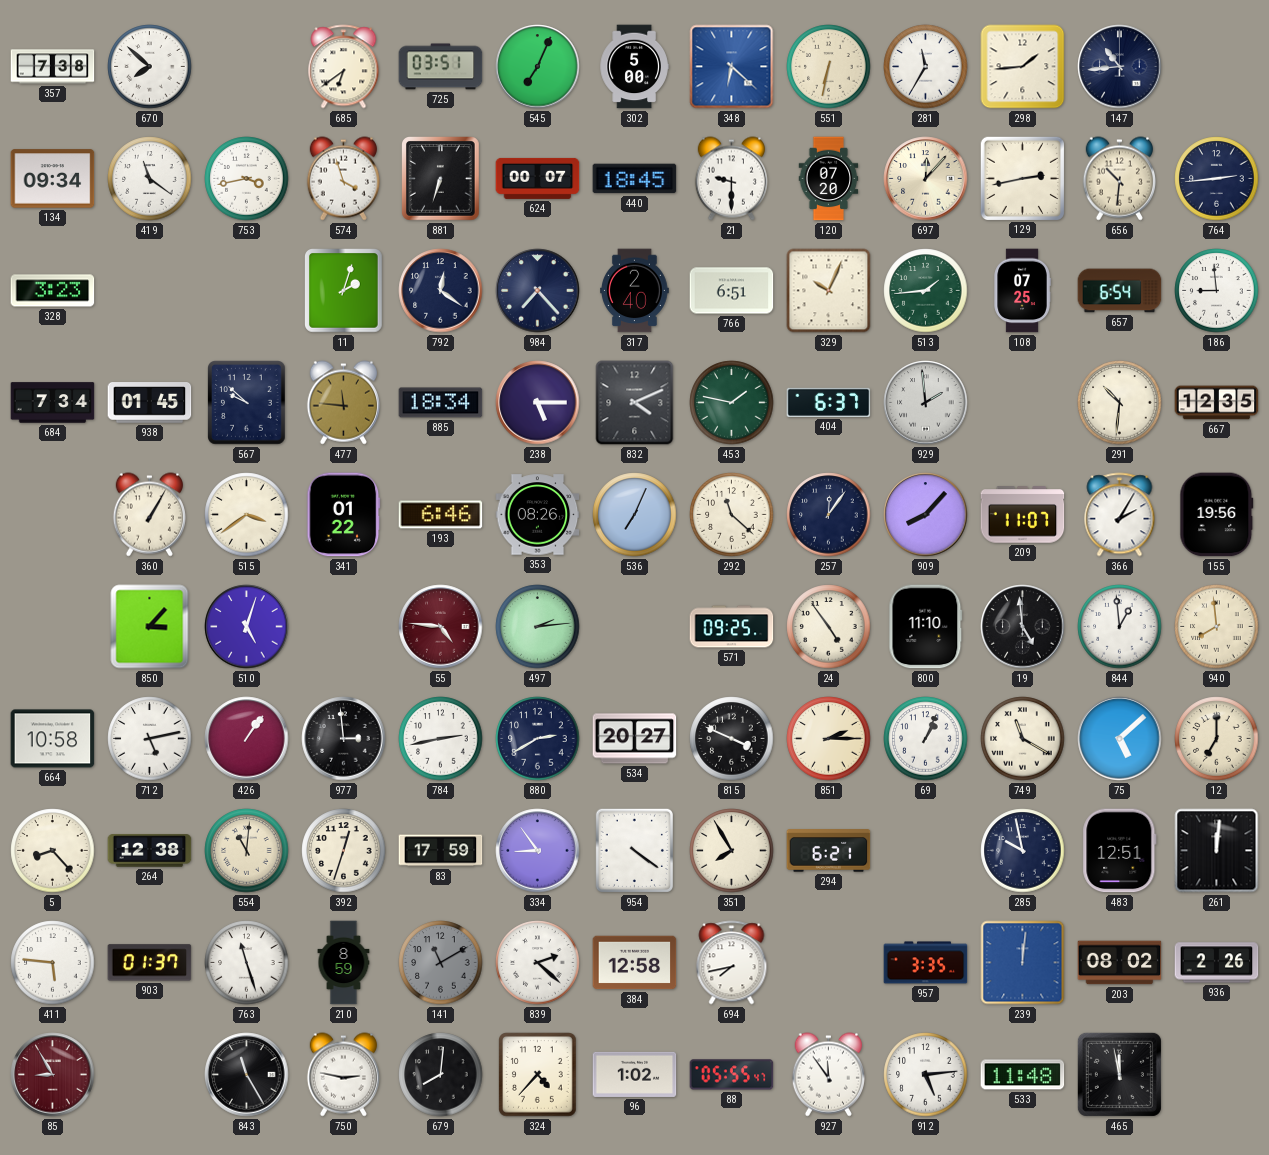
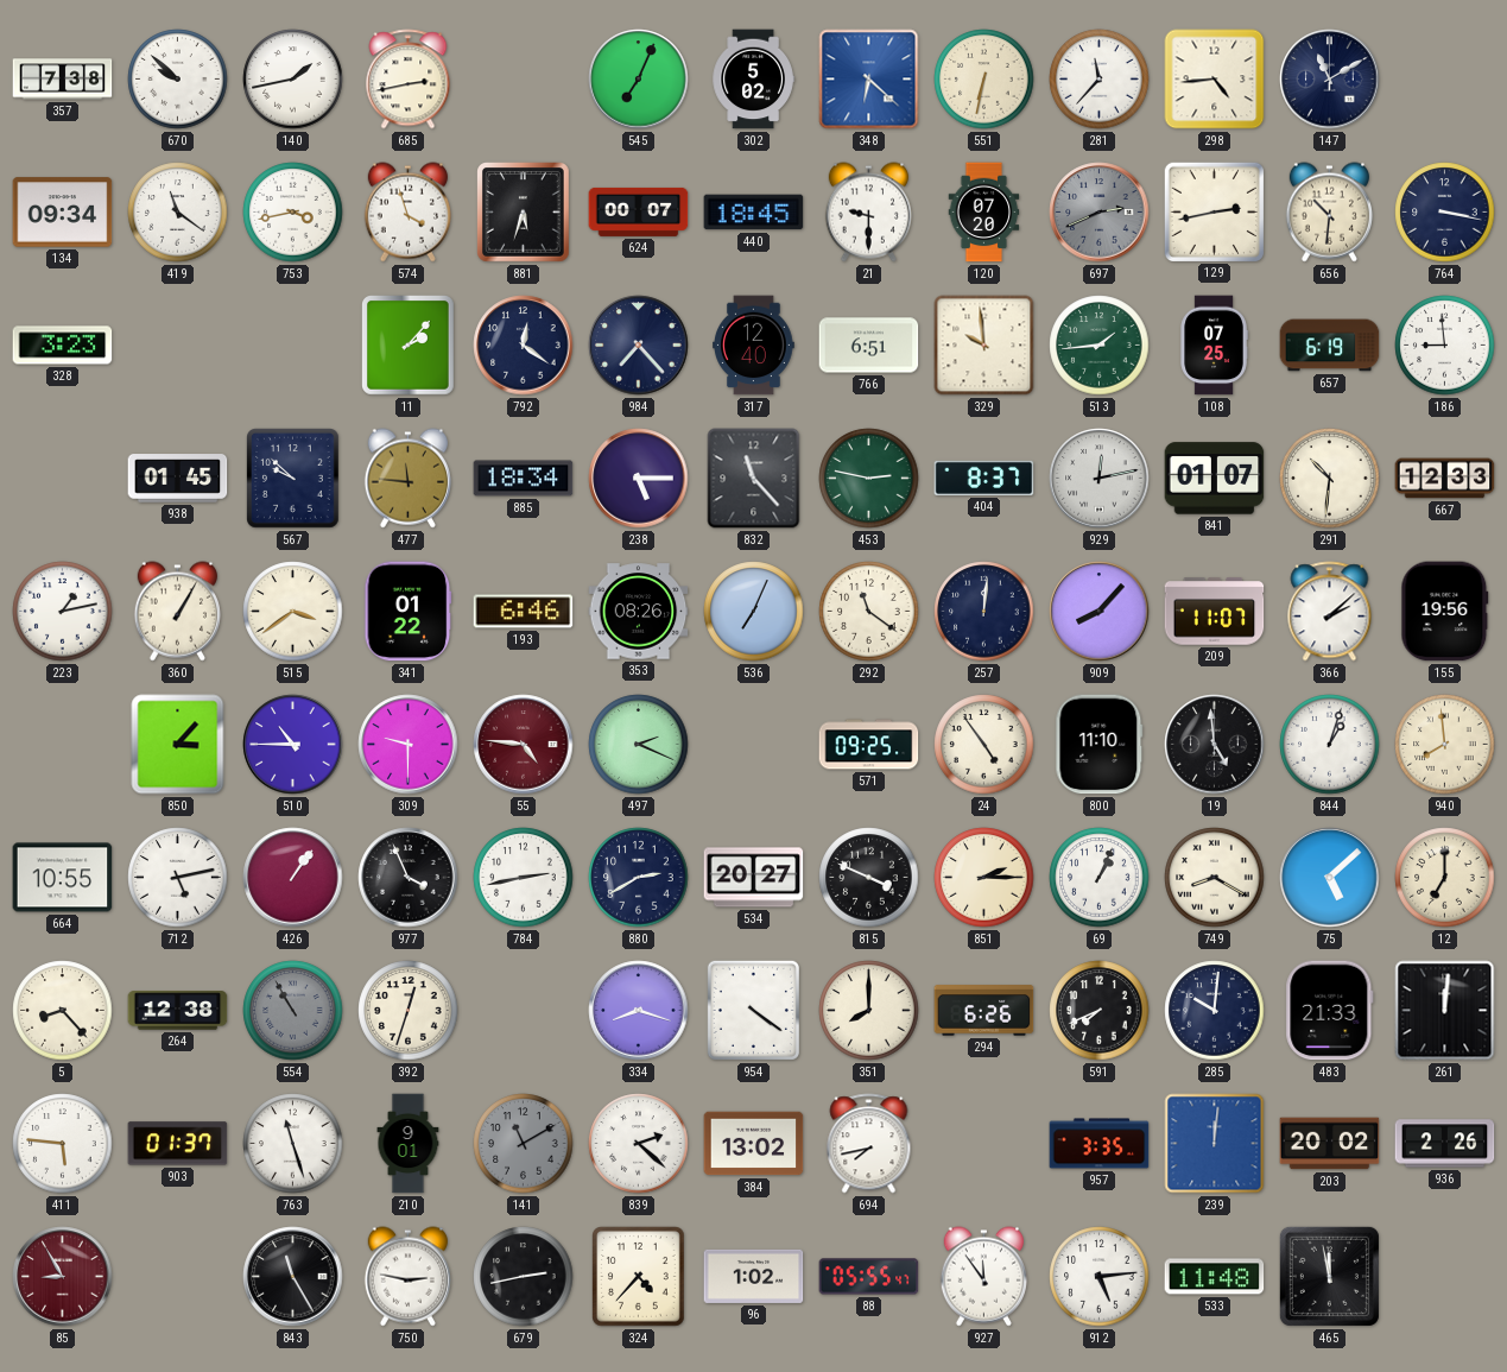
670: 7:52 -> 9:52
140: none -> 1:43
685: 6:39 -> 2:43
725: 03:51 -> none
302: 5:00 -> 5:02
281: 11:35 -> 11:37
298: 1:44 -> 4:44
147: 10:44 -> 11:10
881: 6:33 -> 5:33
697: 12:07 -> 2:41
697 dial: cream -> grey
764: 2:44 -> 3:17
11: 2:03 -> 2:07
317: 2:40 -> 12:40
329: 10:04 -> 9:59
657: 6:54 -> 6:19
684: 7:34 -> none
832: 4:11 -> 11:23
453: 1:47 -> 2:47
404: 6:37 -> 8:37
929: 1:59 -> 12:13
841: none -> 01:07
667: 12:35 -> 12:33
223: none -> 1:13
292: 11:22 -> 11:21
257: 12:06 -> 12:01
366: 2:05 -> 2:08
510: 5:03 -> 10:45
309: none -> 9:30
497: 2:14 -> 2:19
844: 12:59 -> 1:03
664: 10:58 -> 10:55
977: 2:59 -> 3:56
749: 11:20 -> 8:20
554: 11:01 -> 10:55
554 dial: cream -> grey
83: 17:59 -> none
334: 8:54 -> 8:18
351: 7:55 -> 8:00
294: 6:21 -> 6:26
591: none -> 7:41
285: 9:58 -> 10:01
483: 12:51 -> 21:33
210: 8:59 -> 9:01
384: 12:58 -> 13:02
203: 08:02 -> 20:02
679: 8:01 -> 2:43
